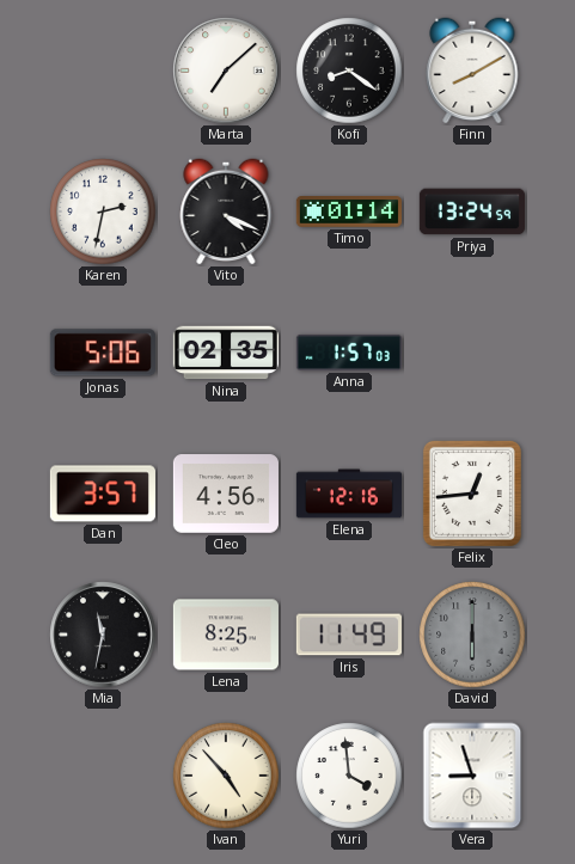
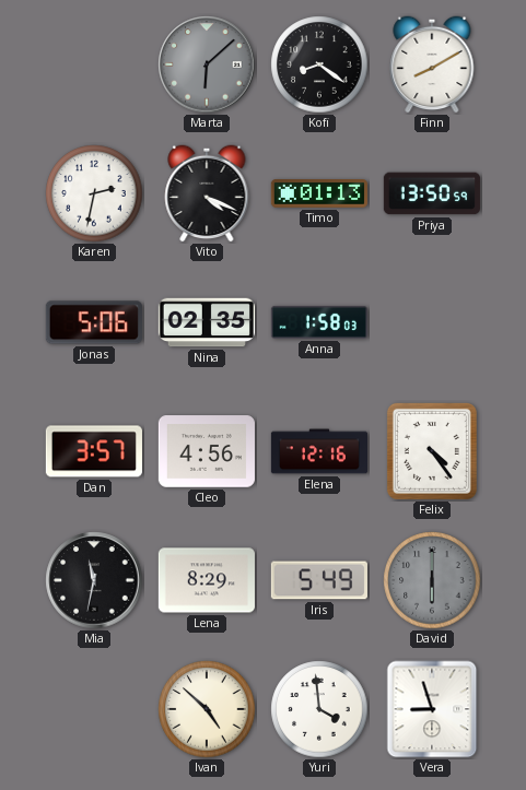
Marta: 7:08 -> 6:08
Marta dial: white -> grey
Timo: 01:14 -> 01:13
Priya: 13:24 -> 13:50
Anna: 1:57 -> 1:58
Felix: 12:44 -> 4:24
Lena: 8:25 -> 8:29
Iris: 11:49 -> 5:49
Ivan: 4:53 -> 4:52
